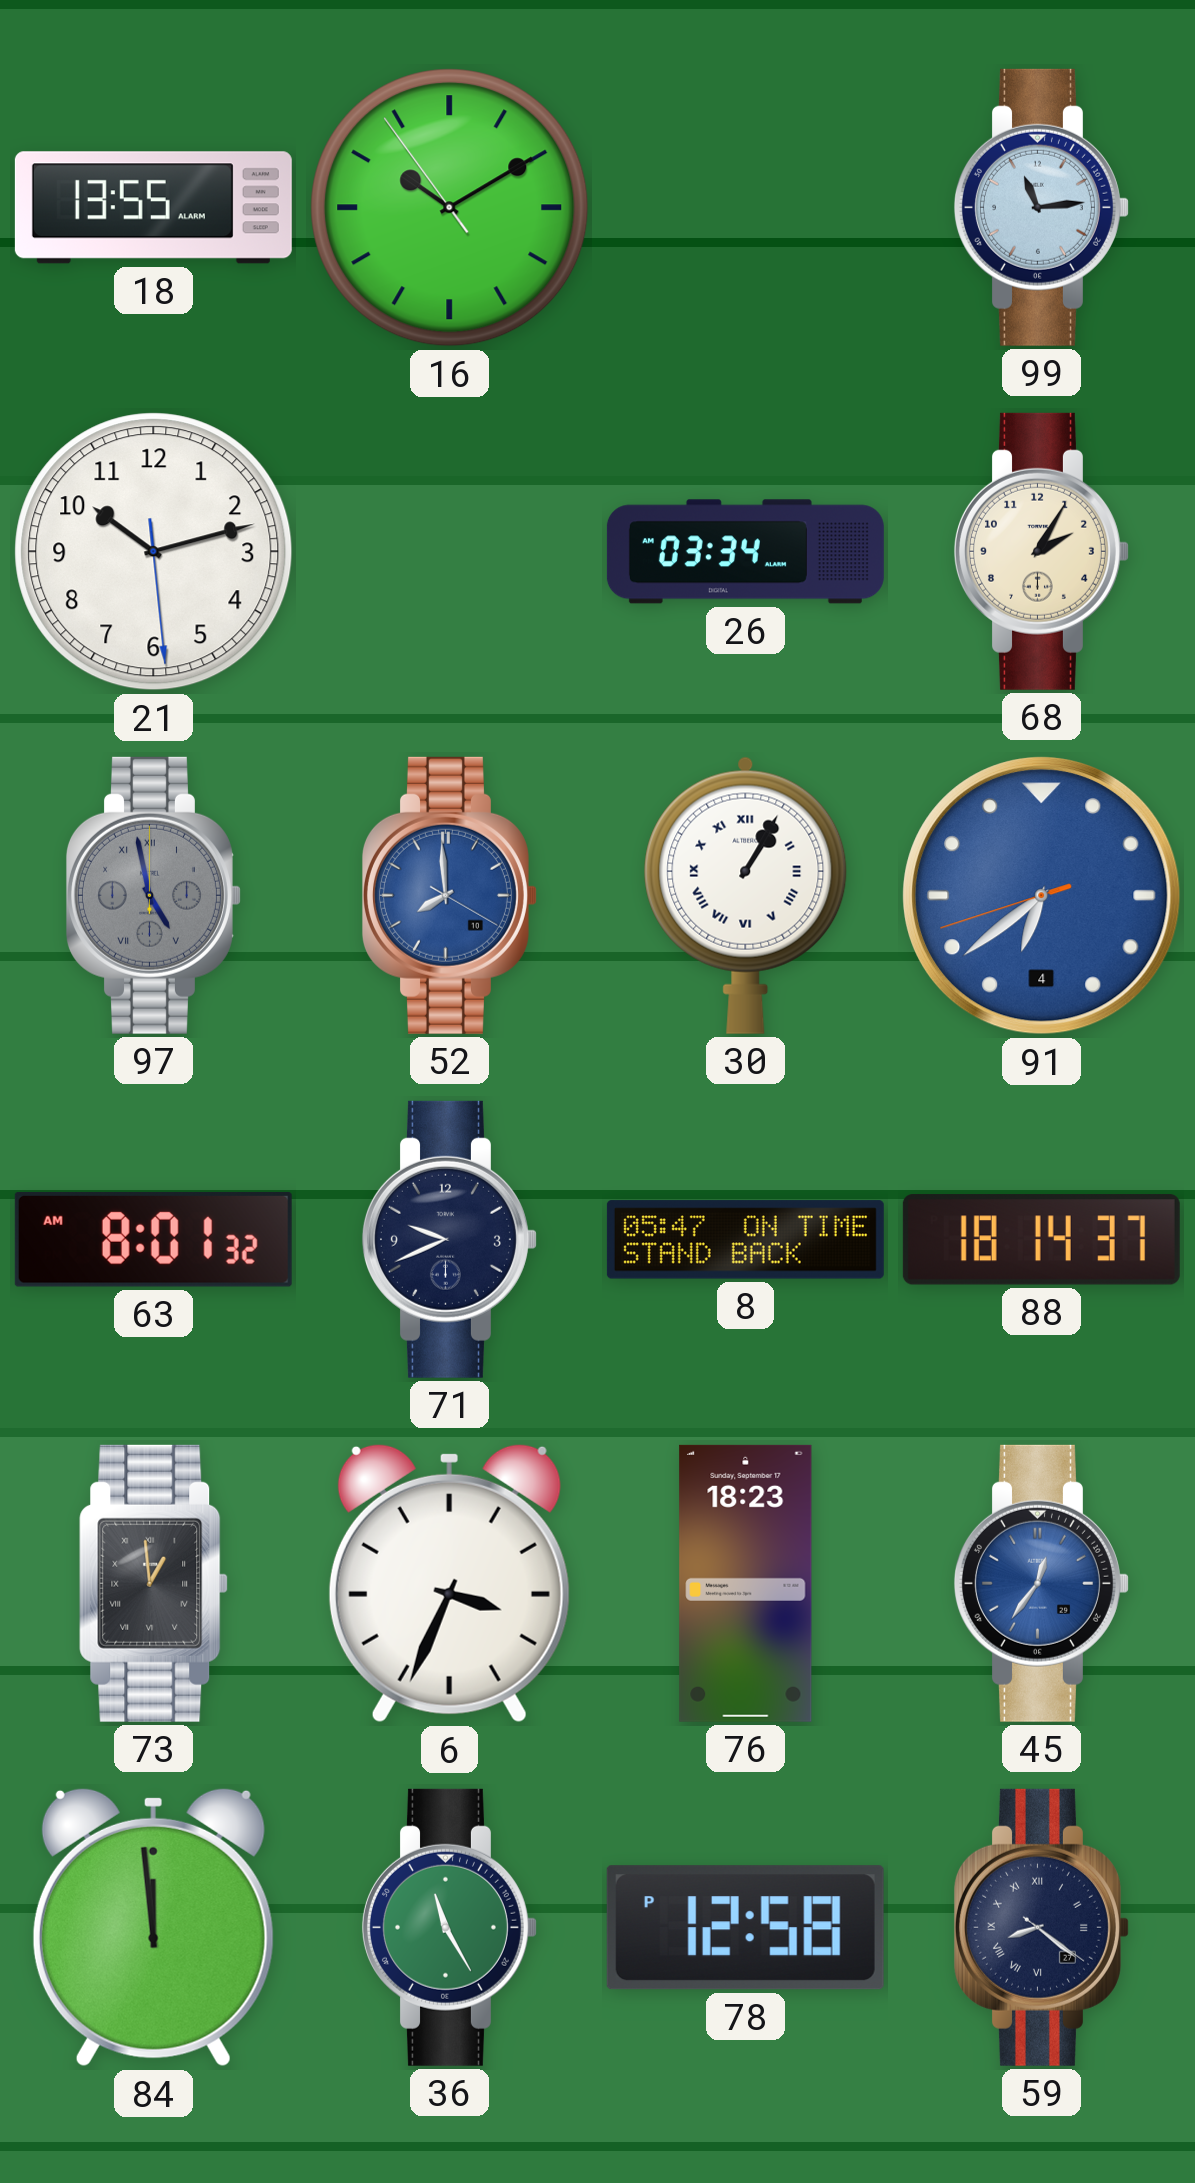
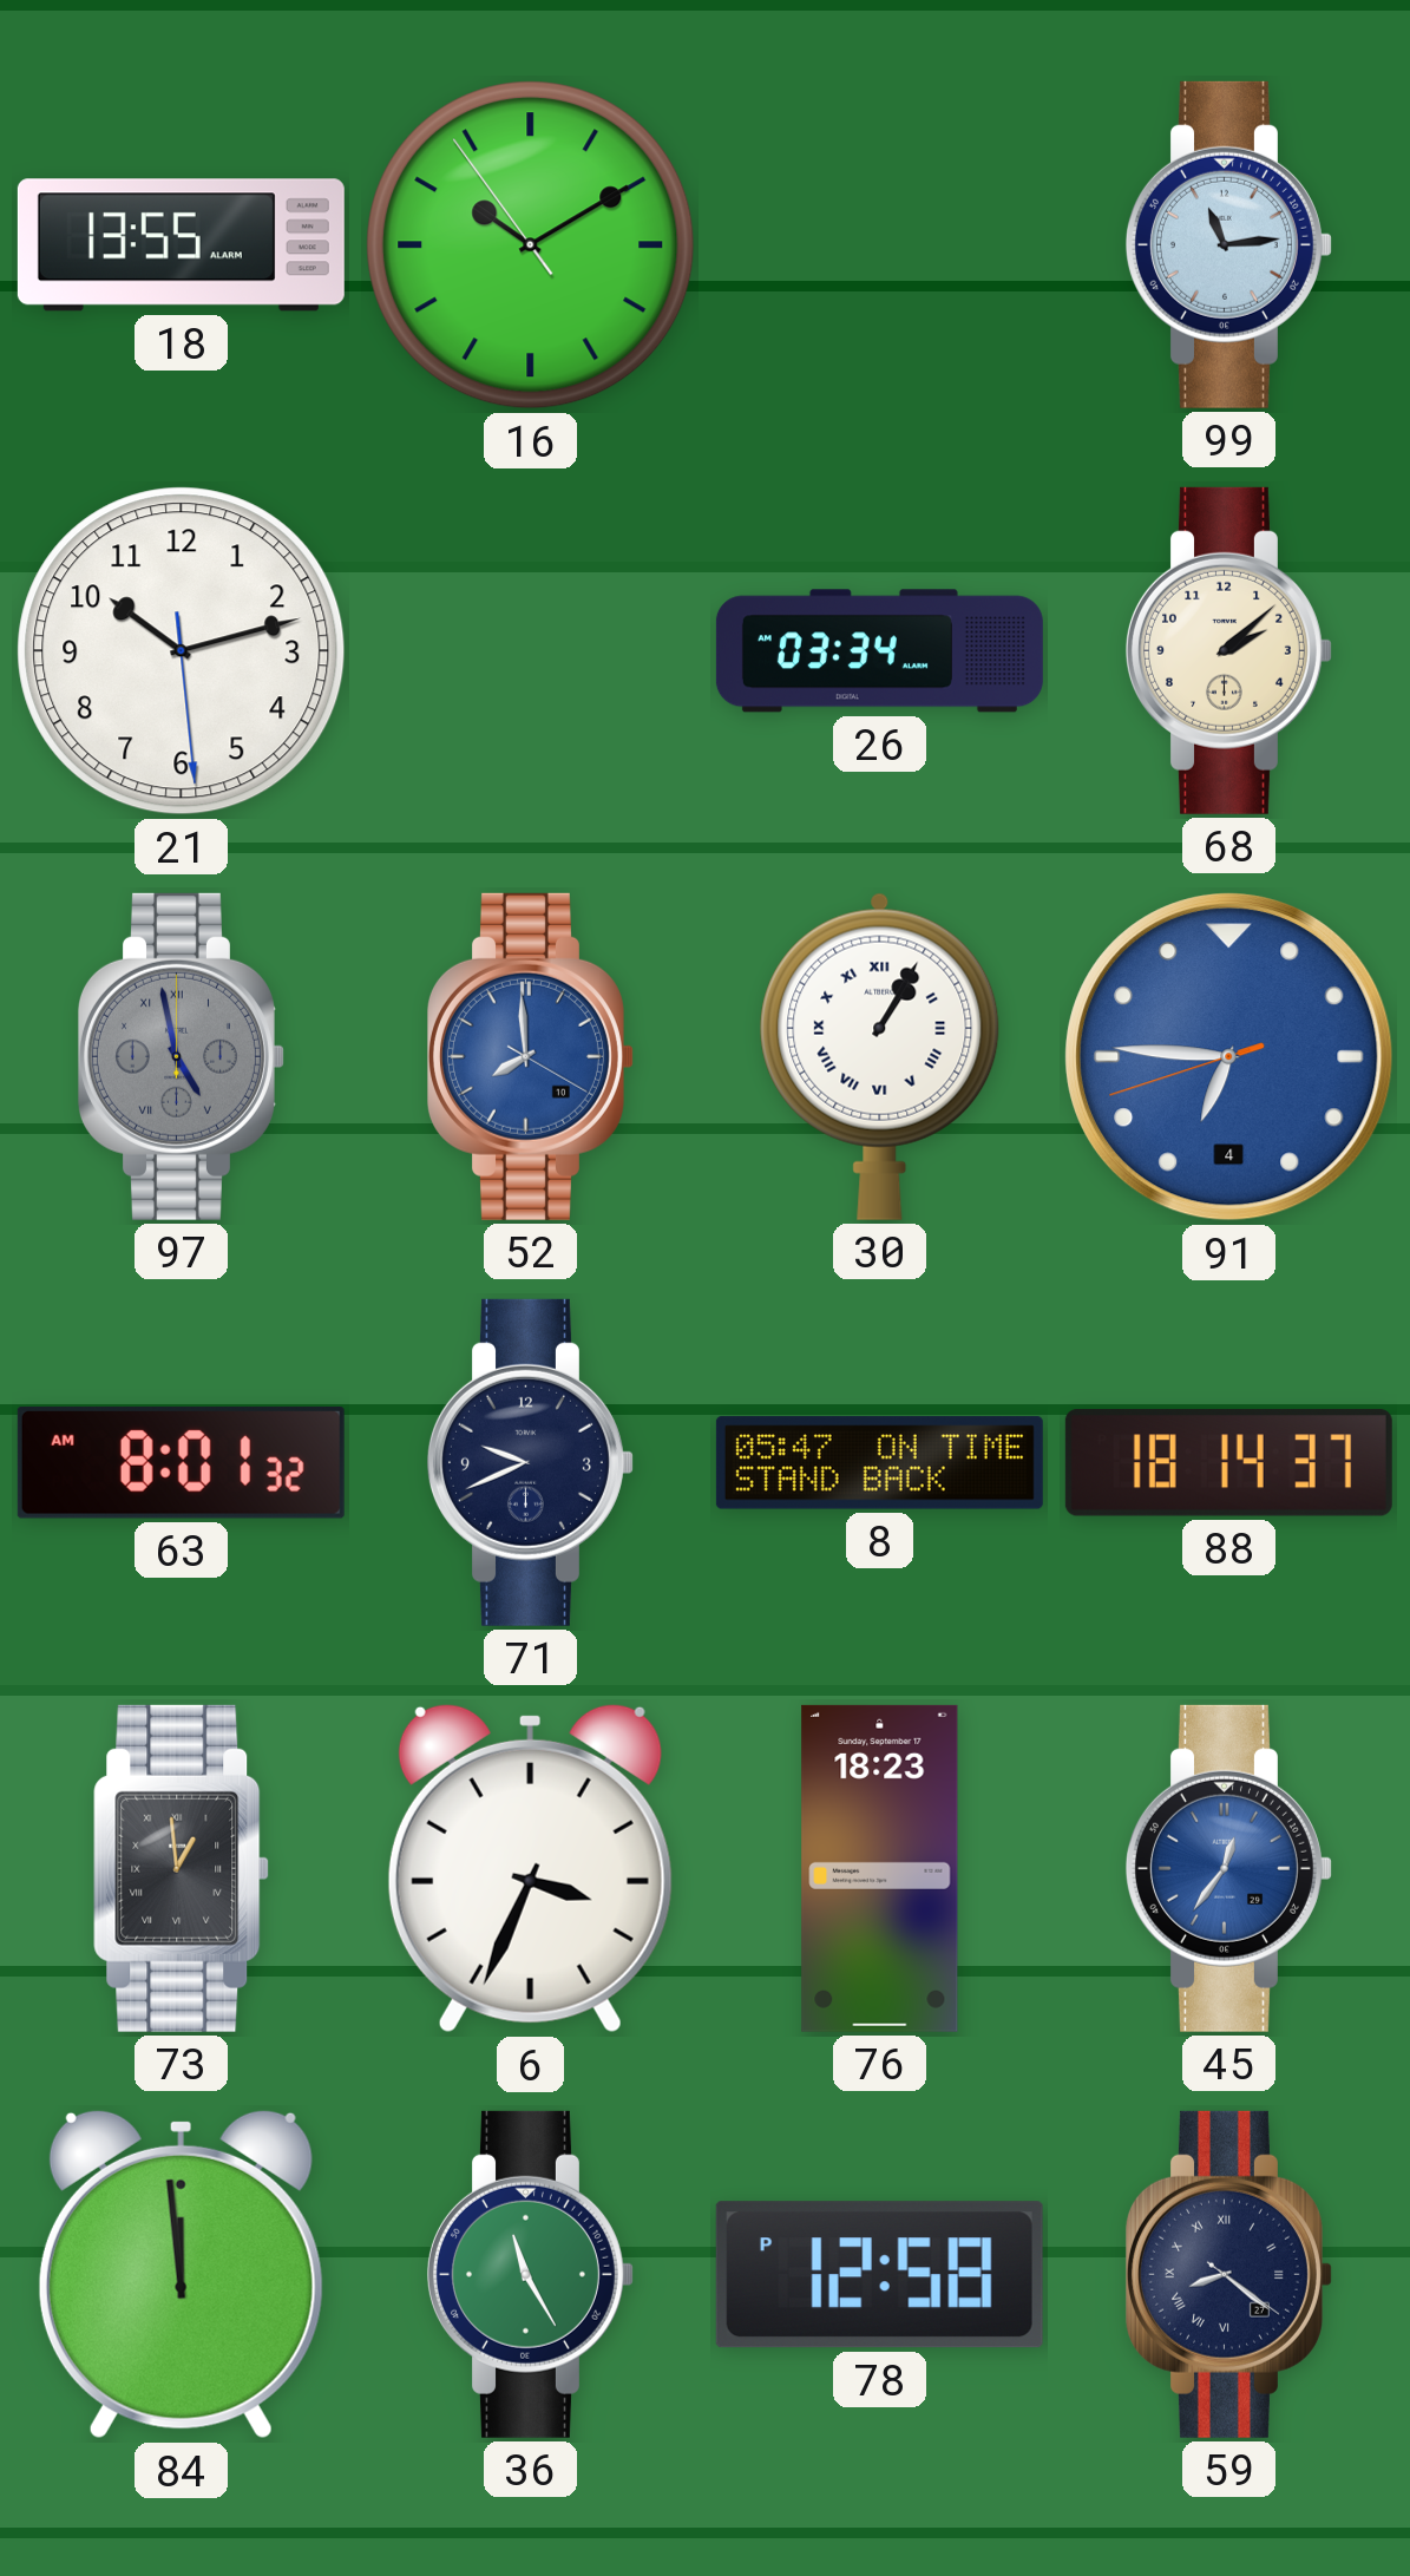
68: 2:05 -> 2:08
91: 6:38 -> 6:45
